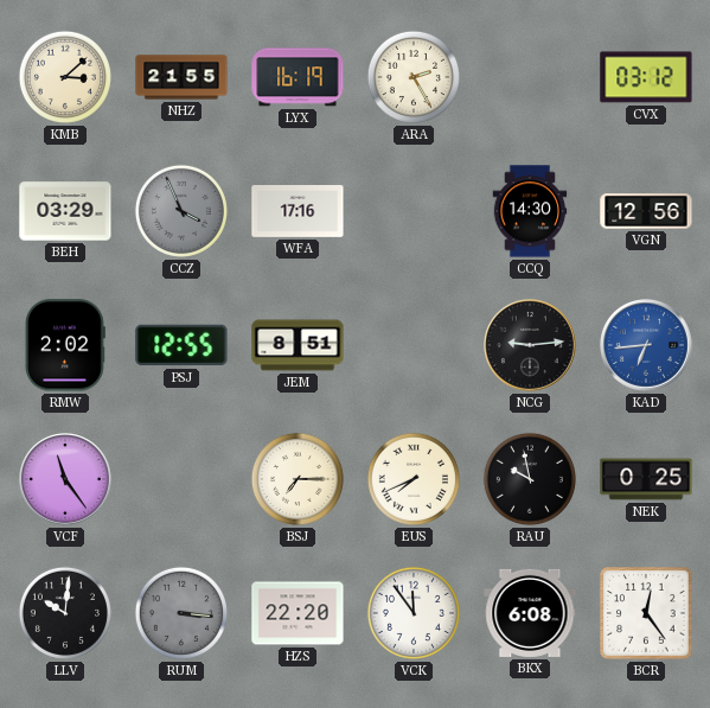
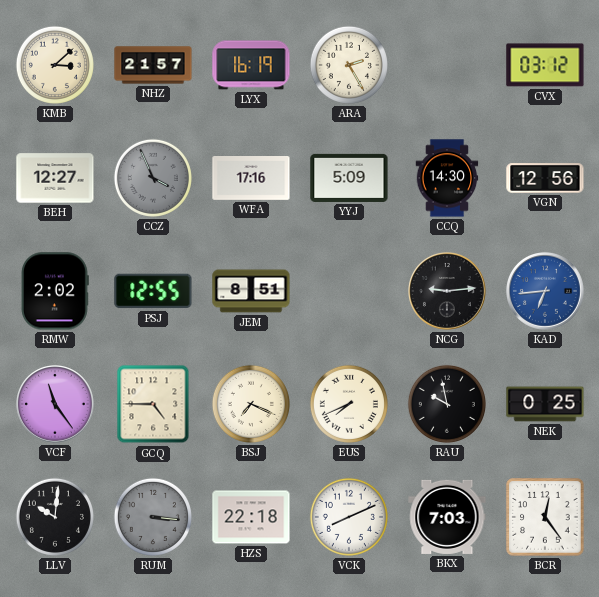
NHZ: 21:55 -> 21:57
BEH: 03:29 -> 12:27
YYJ: none -> 5:09
GCQ: none -> 4:45
BSJ: 7:15 -> 7:19
HZS: 22:20 -> 22:18
VCK: 11:54 -> 8:11
BKX: 6:08 -> 7:03
